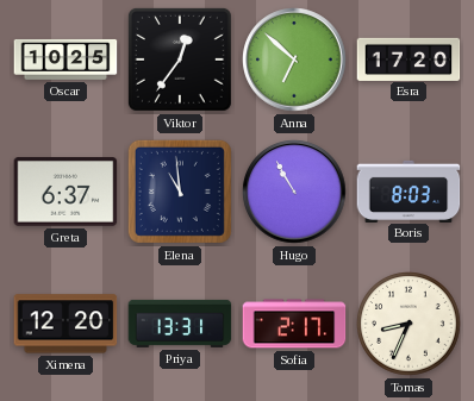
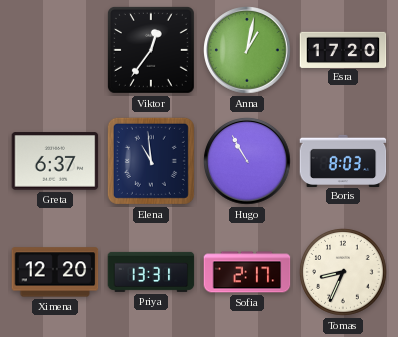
Oscar: 10:25 -> none
Anna: 6:52 -> 1:02
